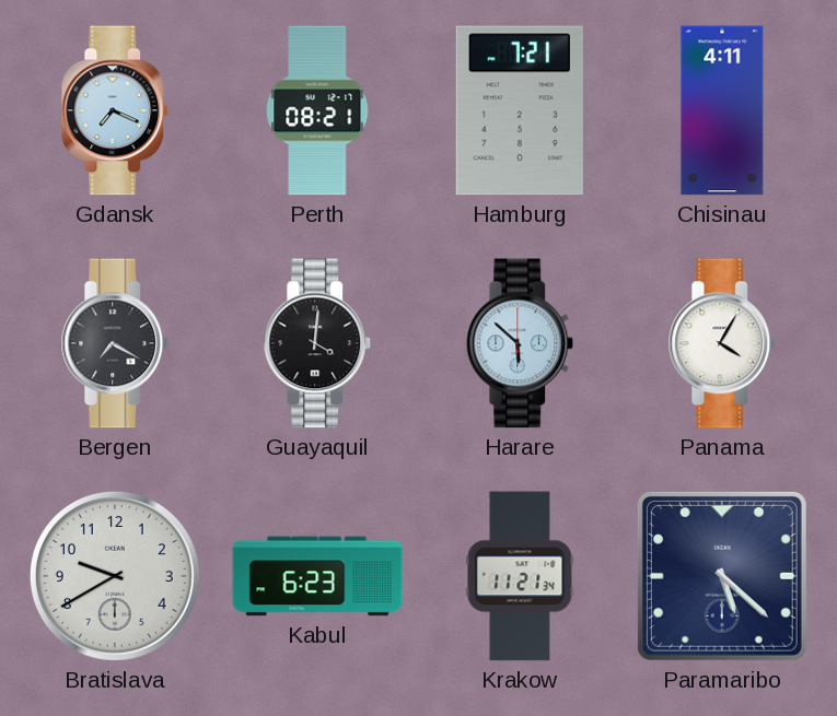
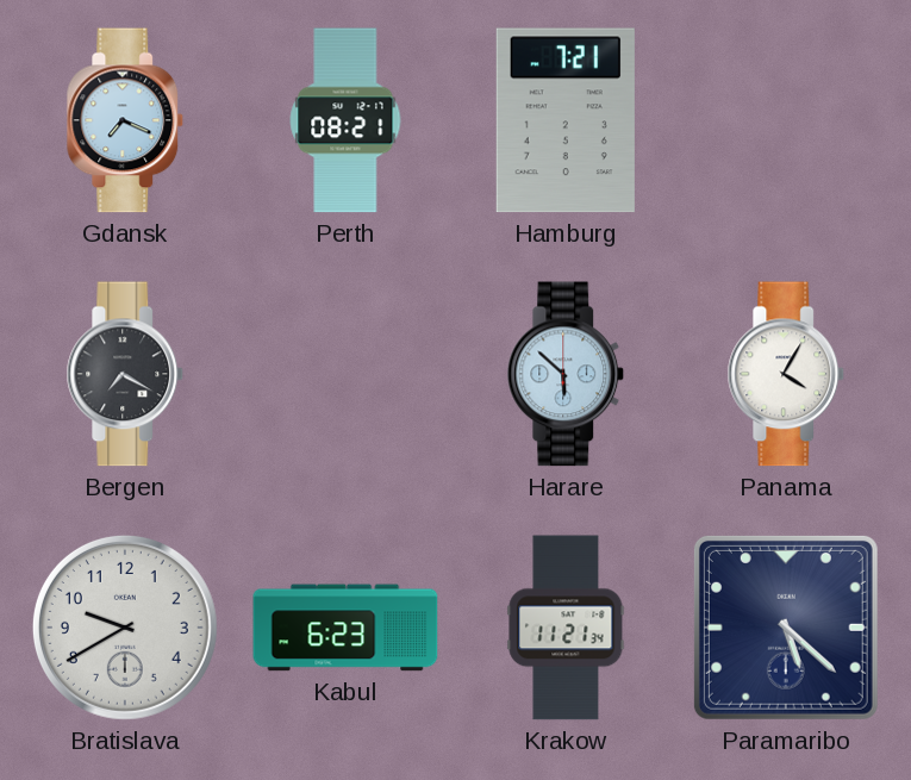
Chisinau: 4:11 -> none
Guayaquil: 4:01 -> none
